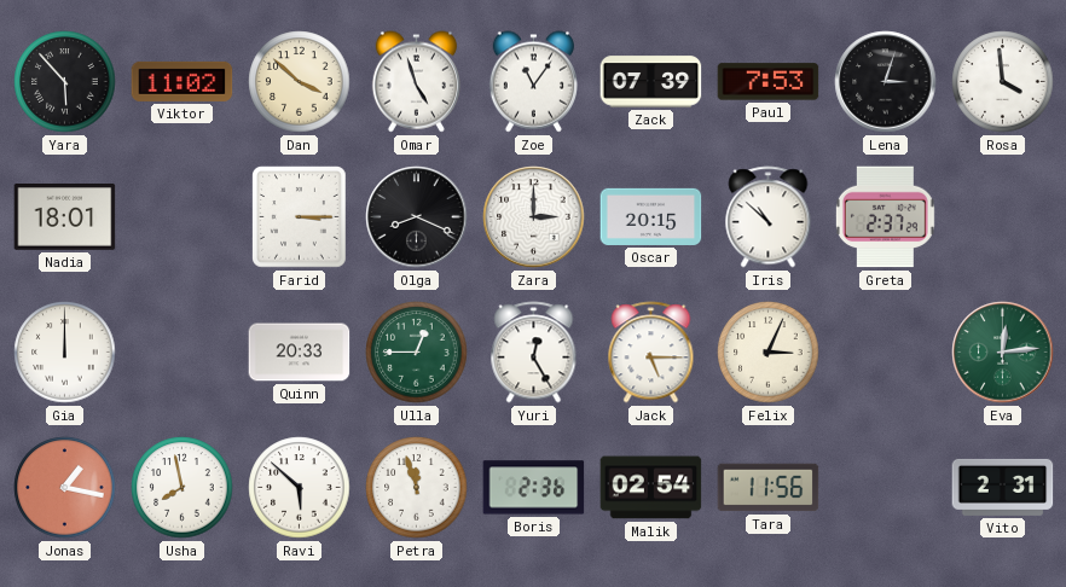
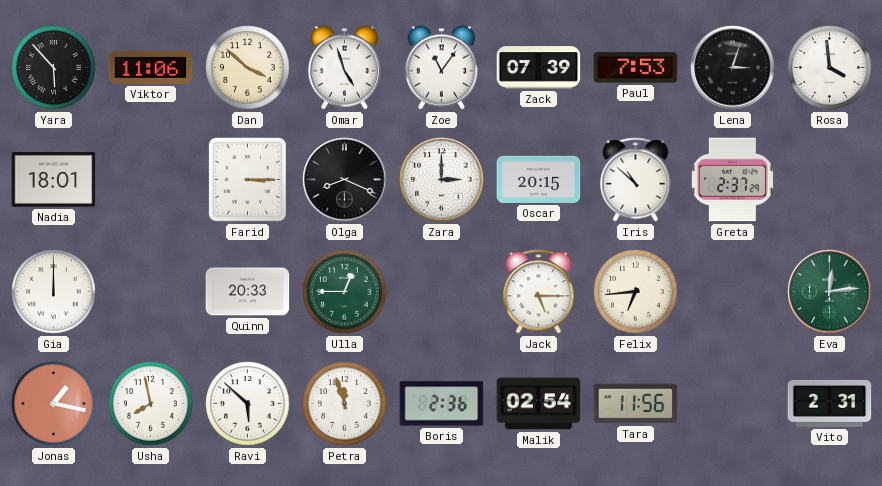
Viktor: 11:02 -> 11:06
Yuri: 12:25 -> none
Felix: 3:04 -> 6:44
